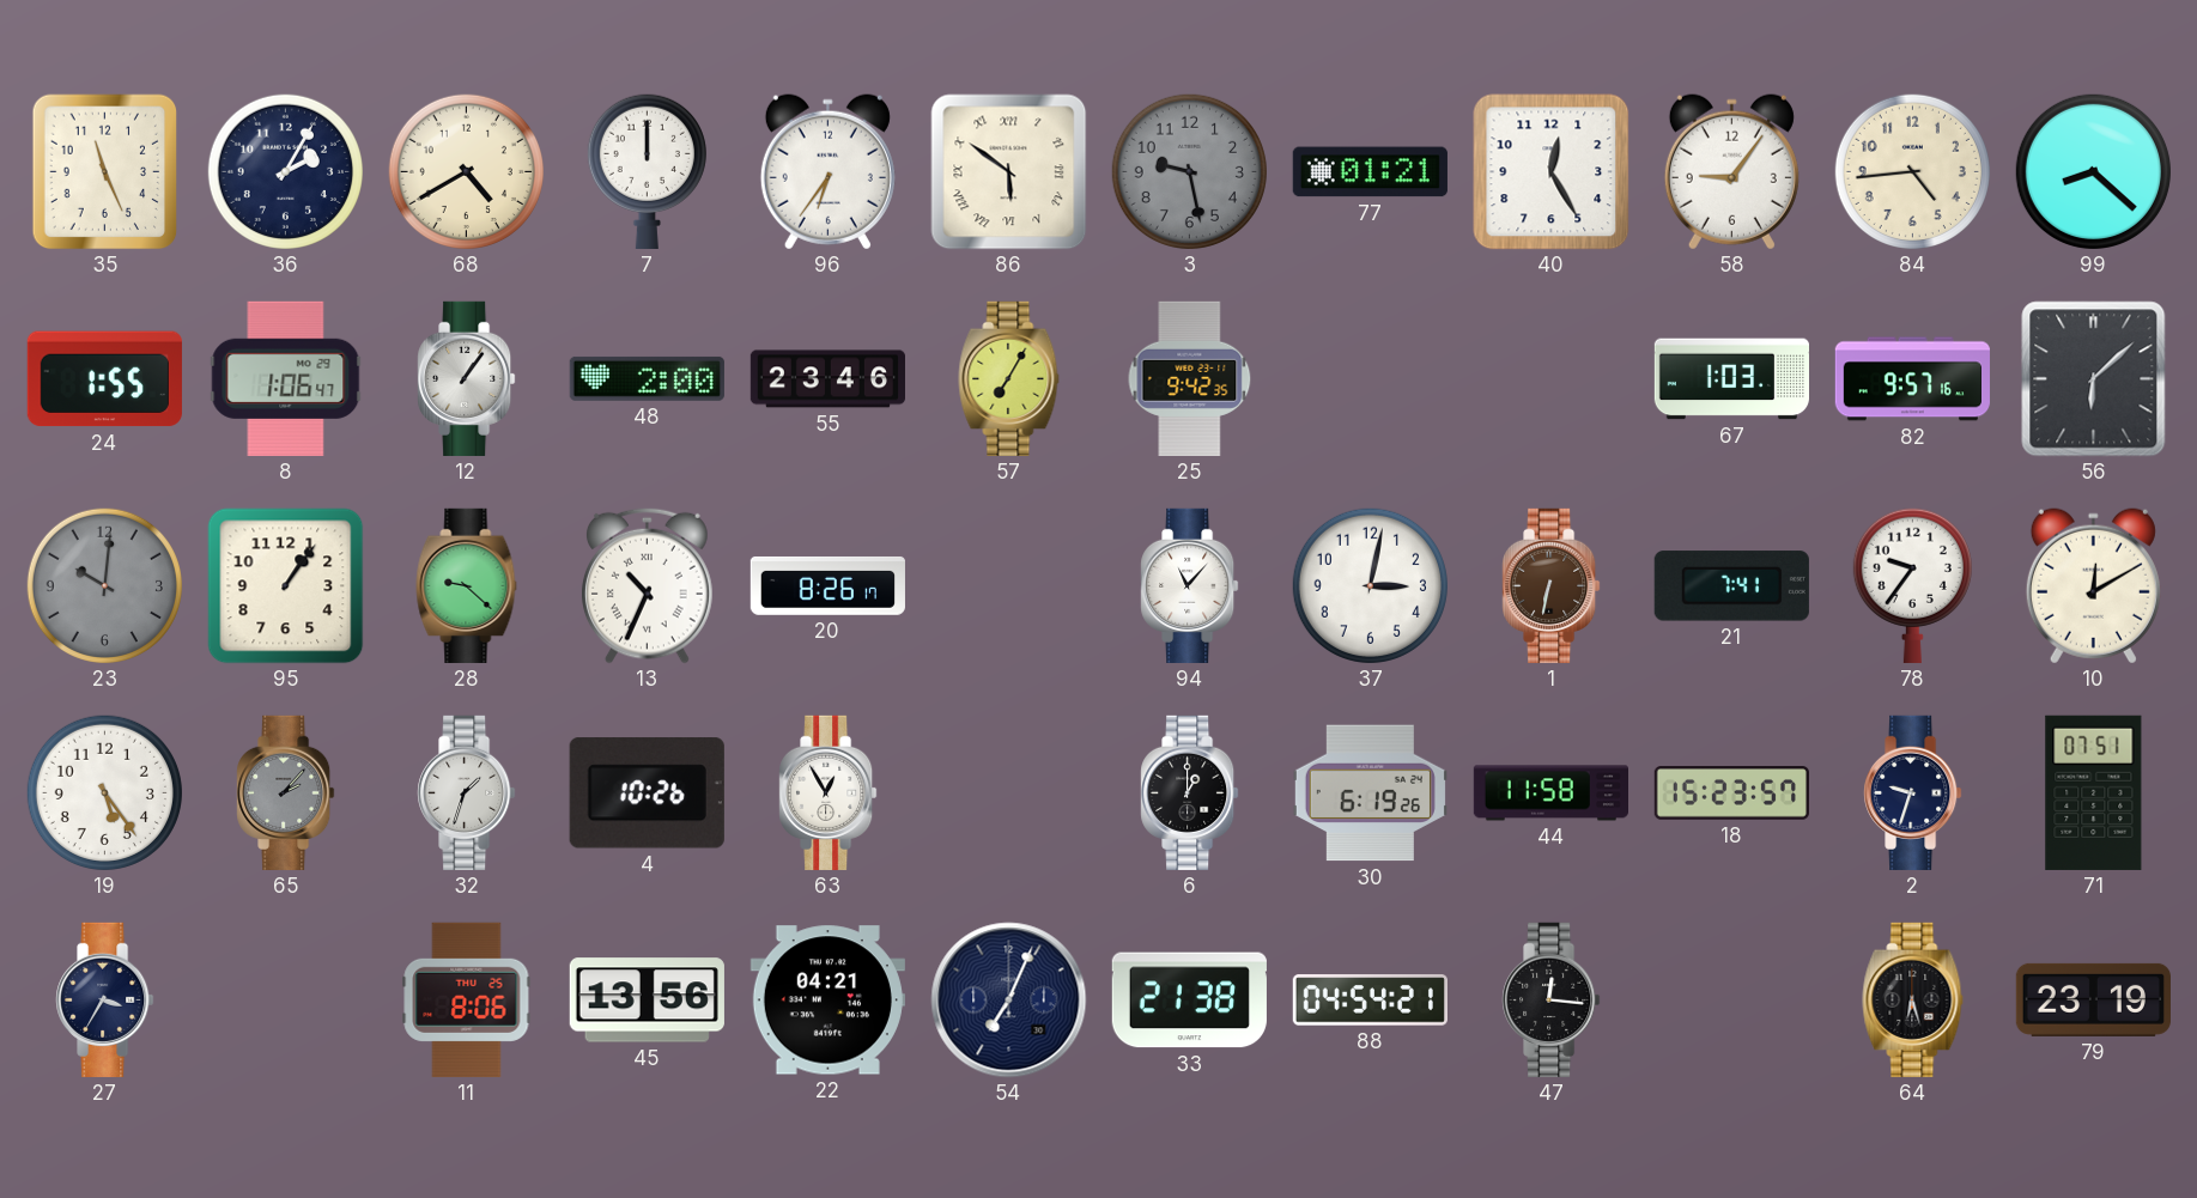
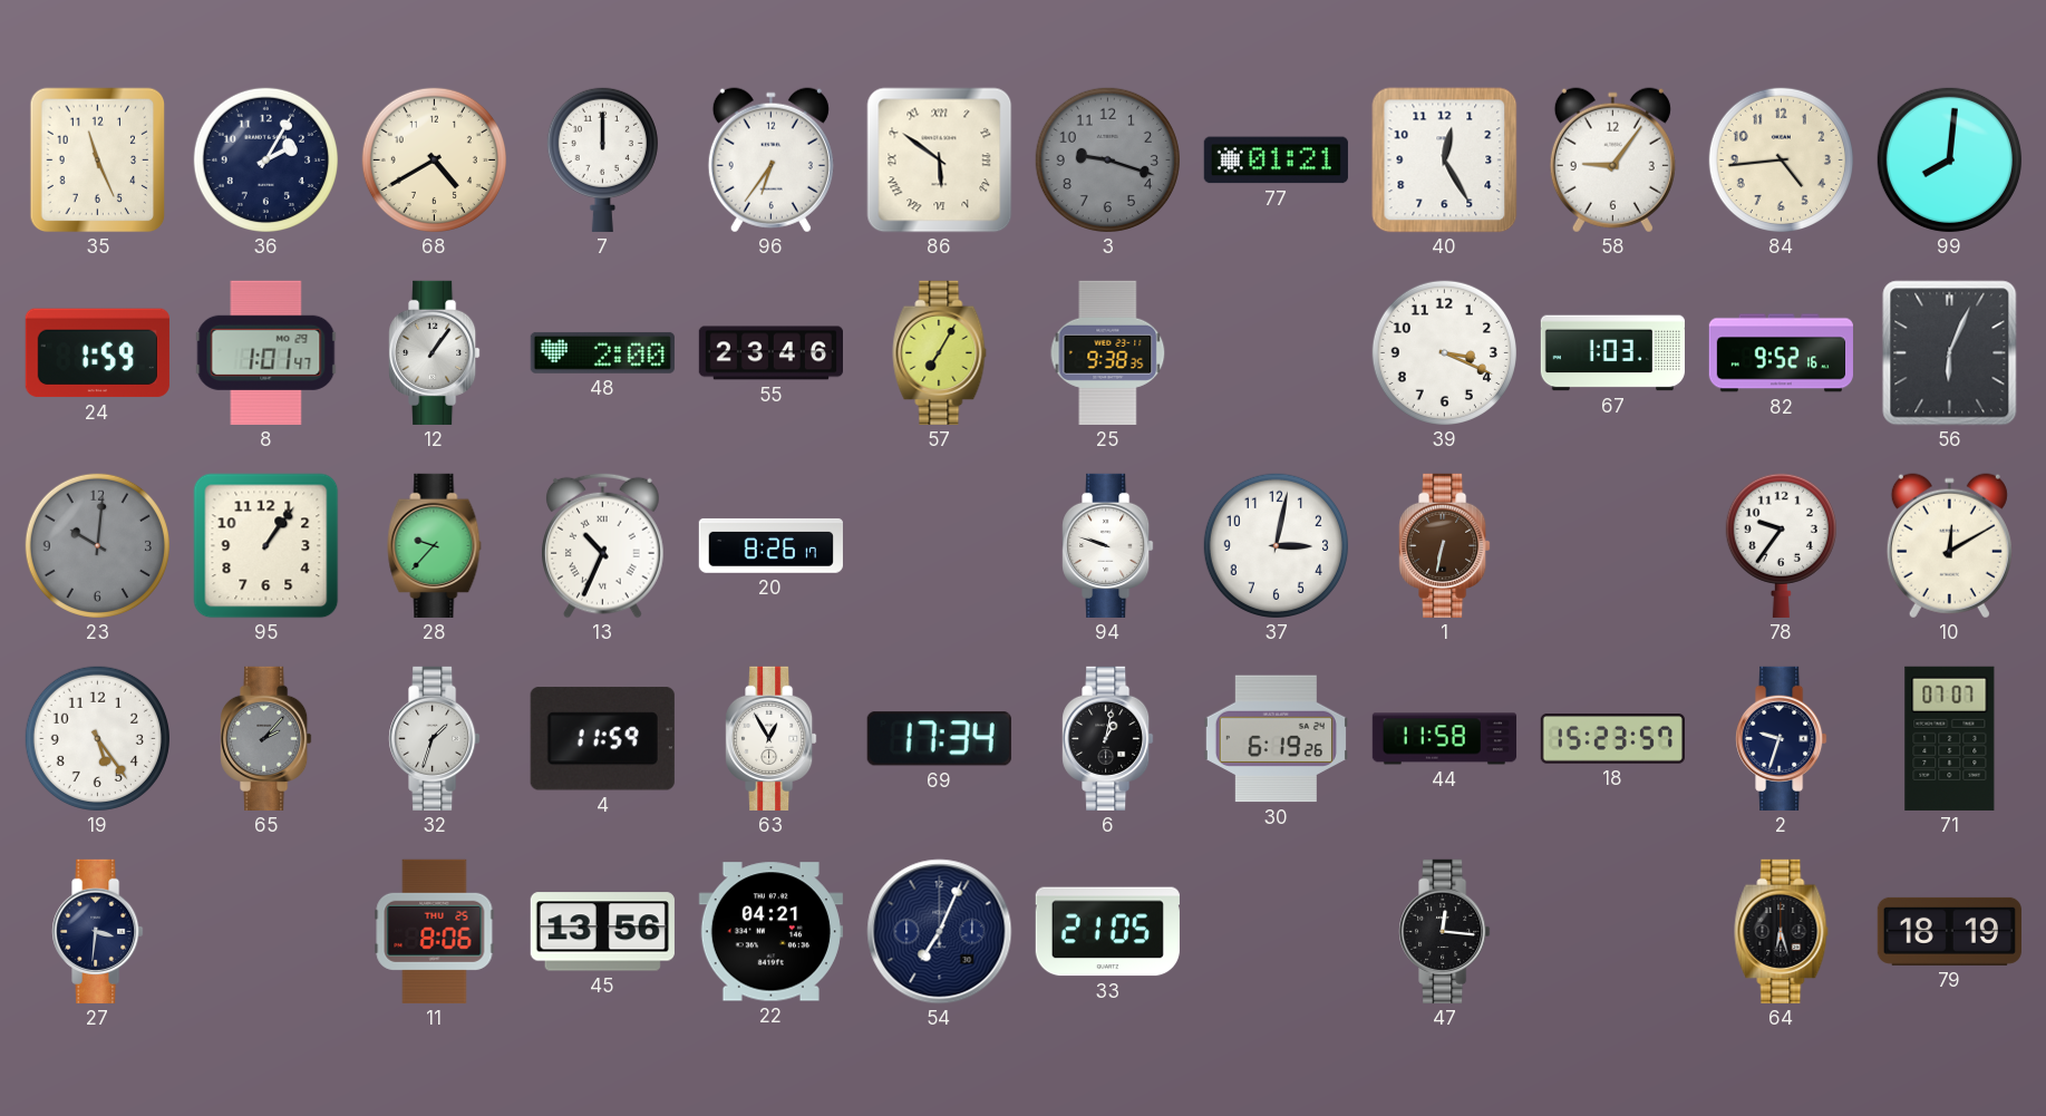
3: 9:28 -> 9:18
99: 8:22 -> 8:01
24: 1:55 -> 1:59
8: 1:06 -> 1:01
25: 9:42 -> 9:38
39: none -> 3:19
82: 9:57 -> 9:52
56: 6:08 -> 6:04
28: 9:22 -> 9:37
94: 11:07 -> 9:48
21: 7:41 -> none
4: 10:26 -> 11:59
69: none -> 17:34
6: 1:00 -> 1:02
71: 07:51 -> 07:07
27: 3:35 -> 3:31
33: 21:38 -> 21:05
88: 04:54 -> none
79: 23:19 -> 18:19
